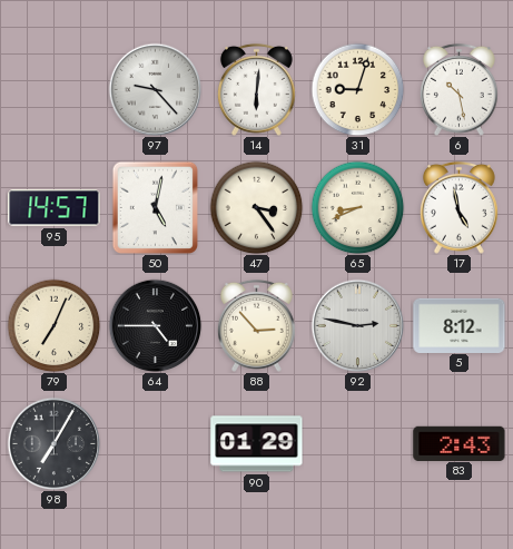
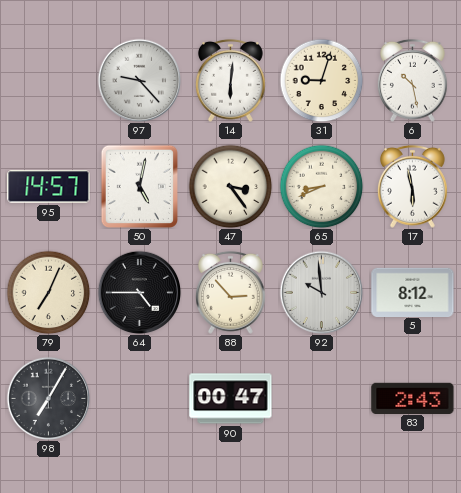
17: 4:58 -> 5:58
92: 2:47 -> 9:59
90: 01:29 -> 00:47
